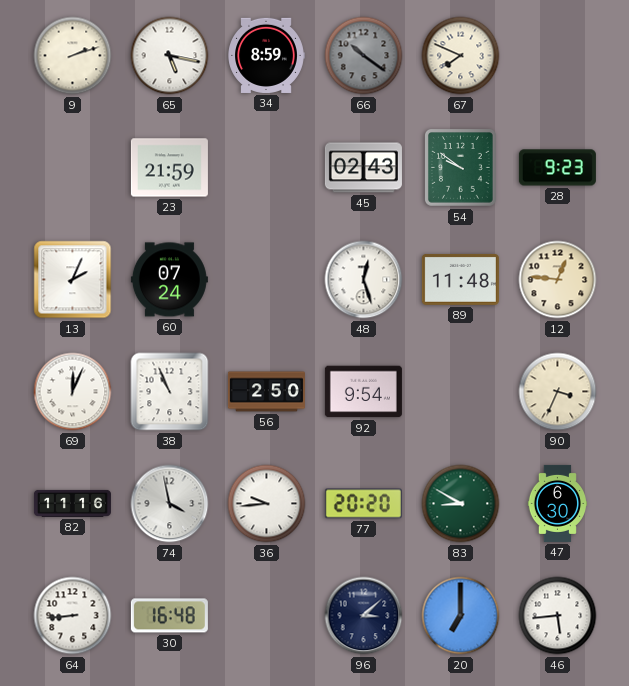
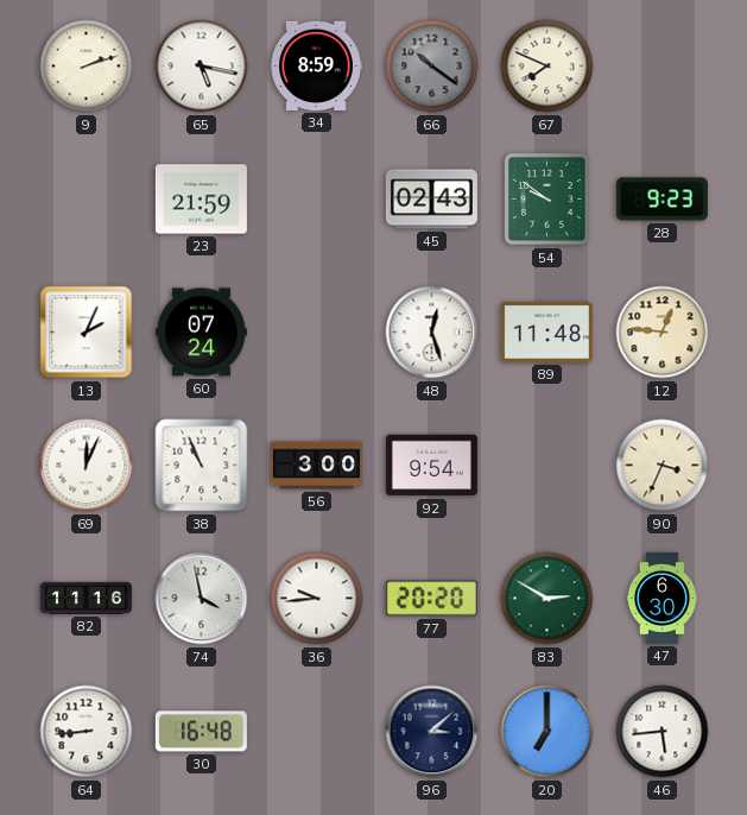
56: 2:50 -> 3:00
83: 8:50 -> 2:50
